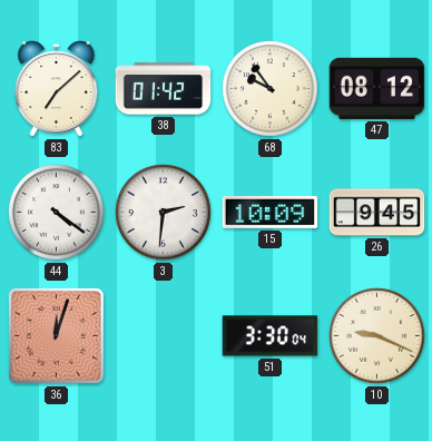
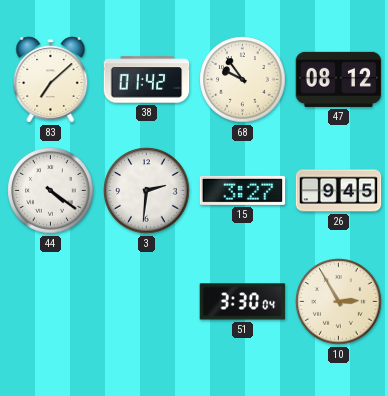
15: 10:09 -> 3:27
36: 12:03 -> none
10: 9:19 -> 2:55
